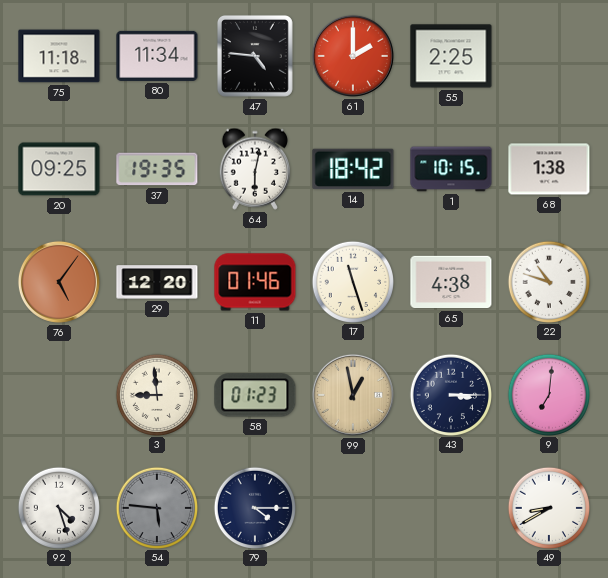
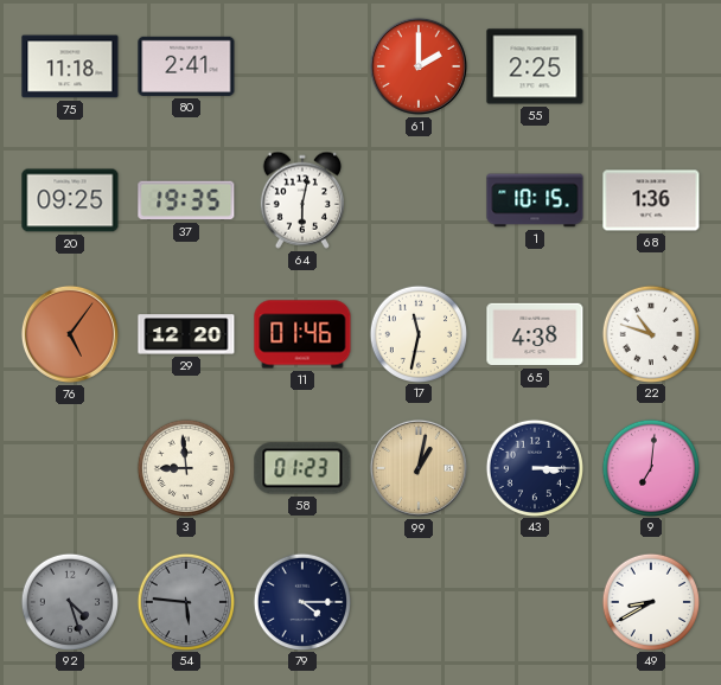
80: 11:34 -> 2:41
47: 4:46 -> none
14: 18:42 -> none
68: 1:38 -> 1:36
17: 11:27 -> 11:32
99: 12:58 -> 1:02
92 dial: white -> grey
